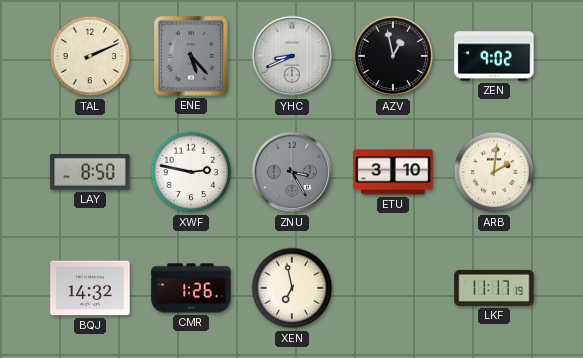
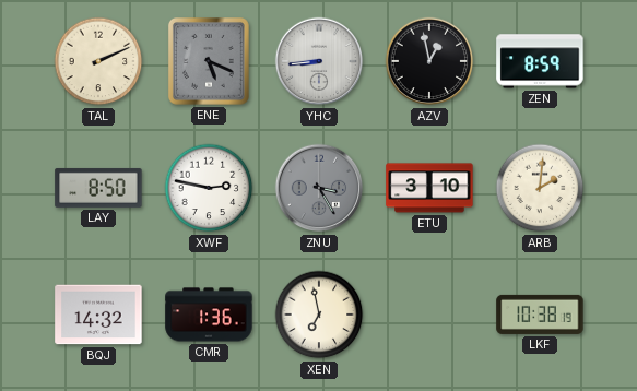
ENE: 5:23 -> 5:19
YHC: 8:41 -> 8:44
ZEN: 9:02 -> 8:59
CMR: 1:26 -> 1:36
LKF: 11:17 -> 10:38
